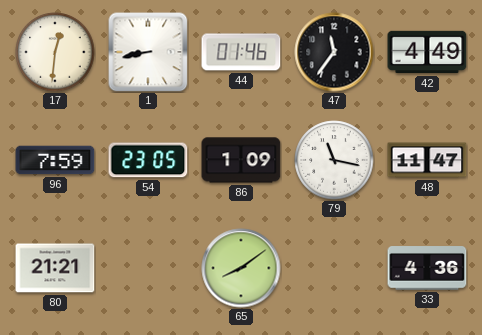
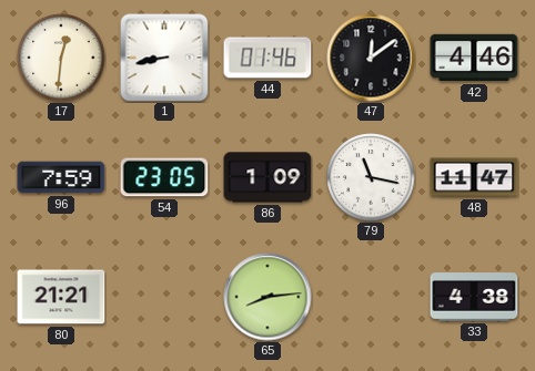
47: 11:36 -> 12:09
42: 4:49 -> 4:46
65: 8:09 -> 8:14
33: 4:36 -> 4:38
